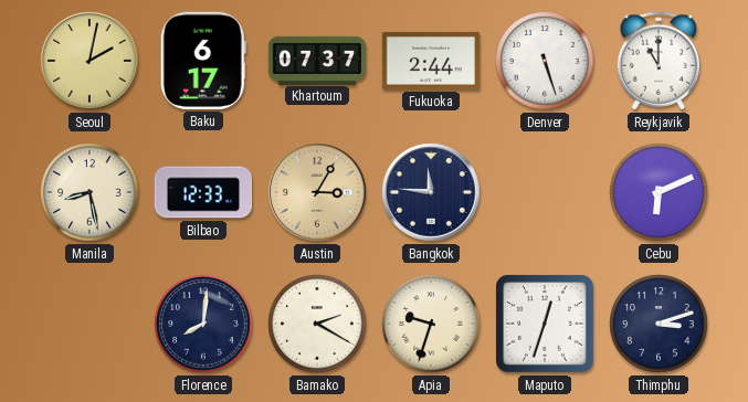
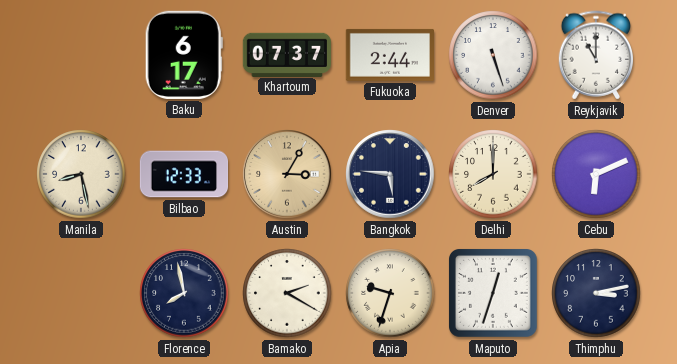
Seoul: 2:02 -> none
Bangkok: 11:46 -> 5:46
Delhi: none -> 8:00
Florence: 8:01 -> 7:58
Thimphu: 3:12 -> 3:13
